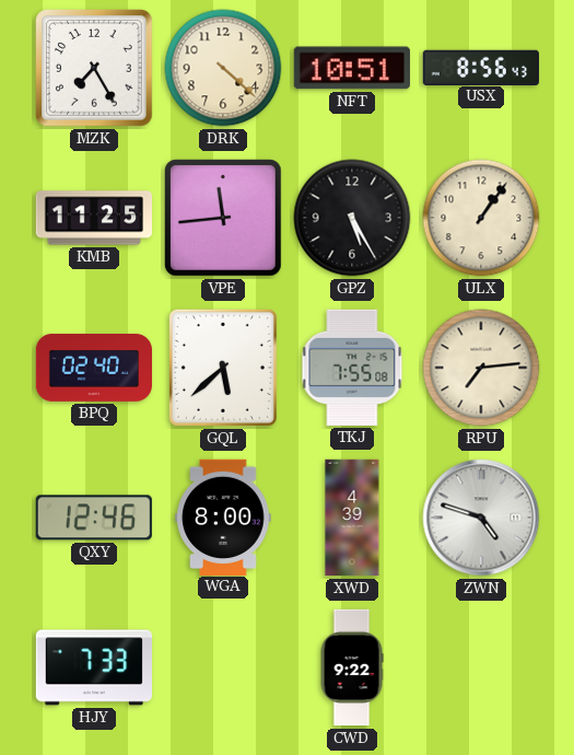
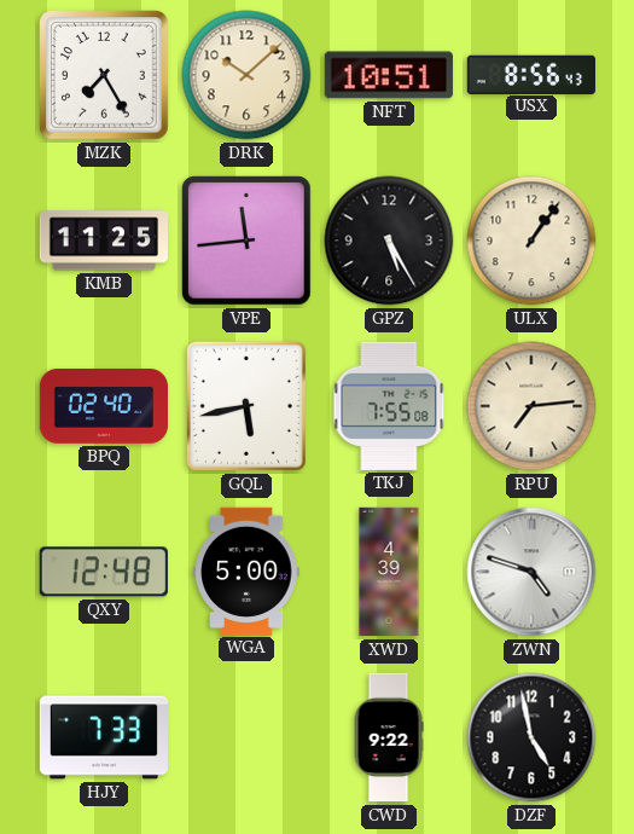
DRK: 4:22 -> 10:08
GQL: 5:38 -> 5:43
QXY: 12:46 -> 12:48
WGA: 8:00 -> 5:00
DZF: none -> 4:58
